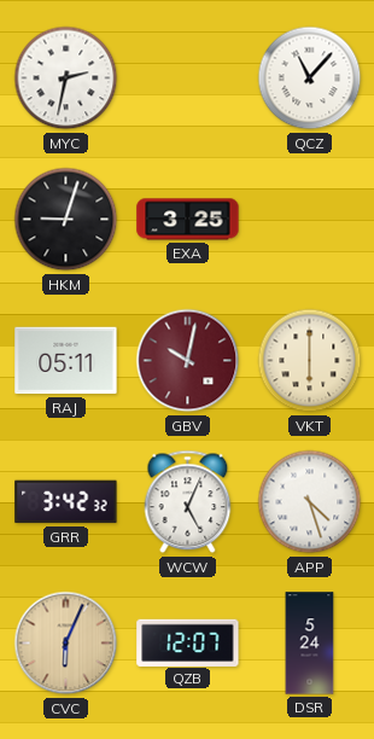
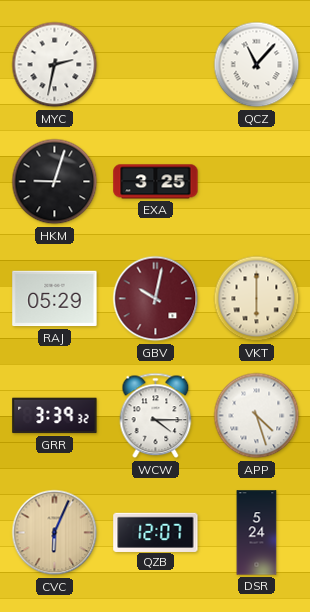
RAJ: 05:11 -> 05:29
GRR: 3:42 -> 3:39
WCW: 5:04 -> 4:15
